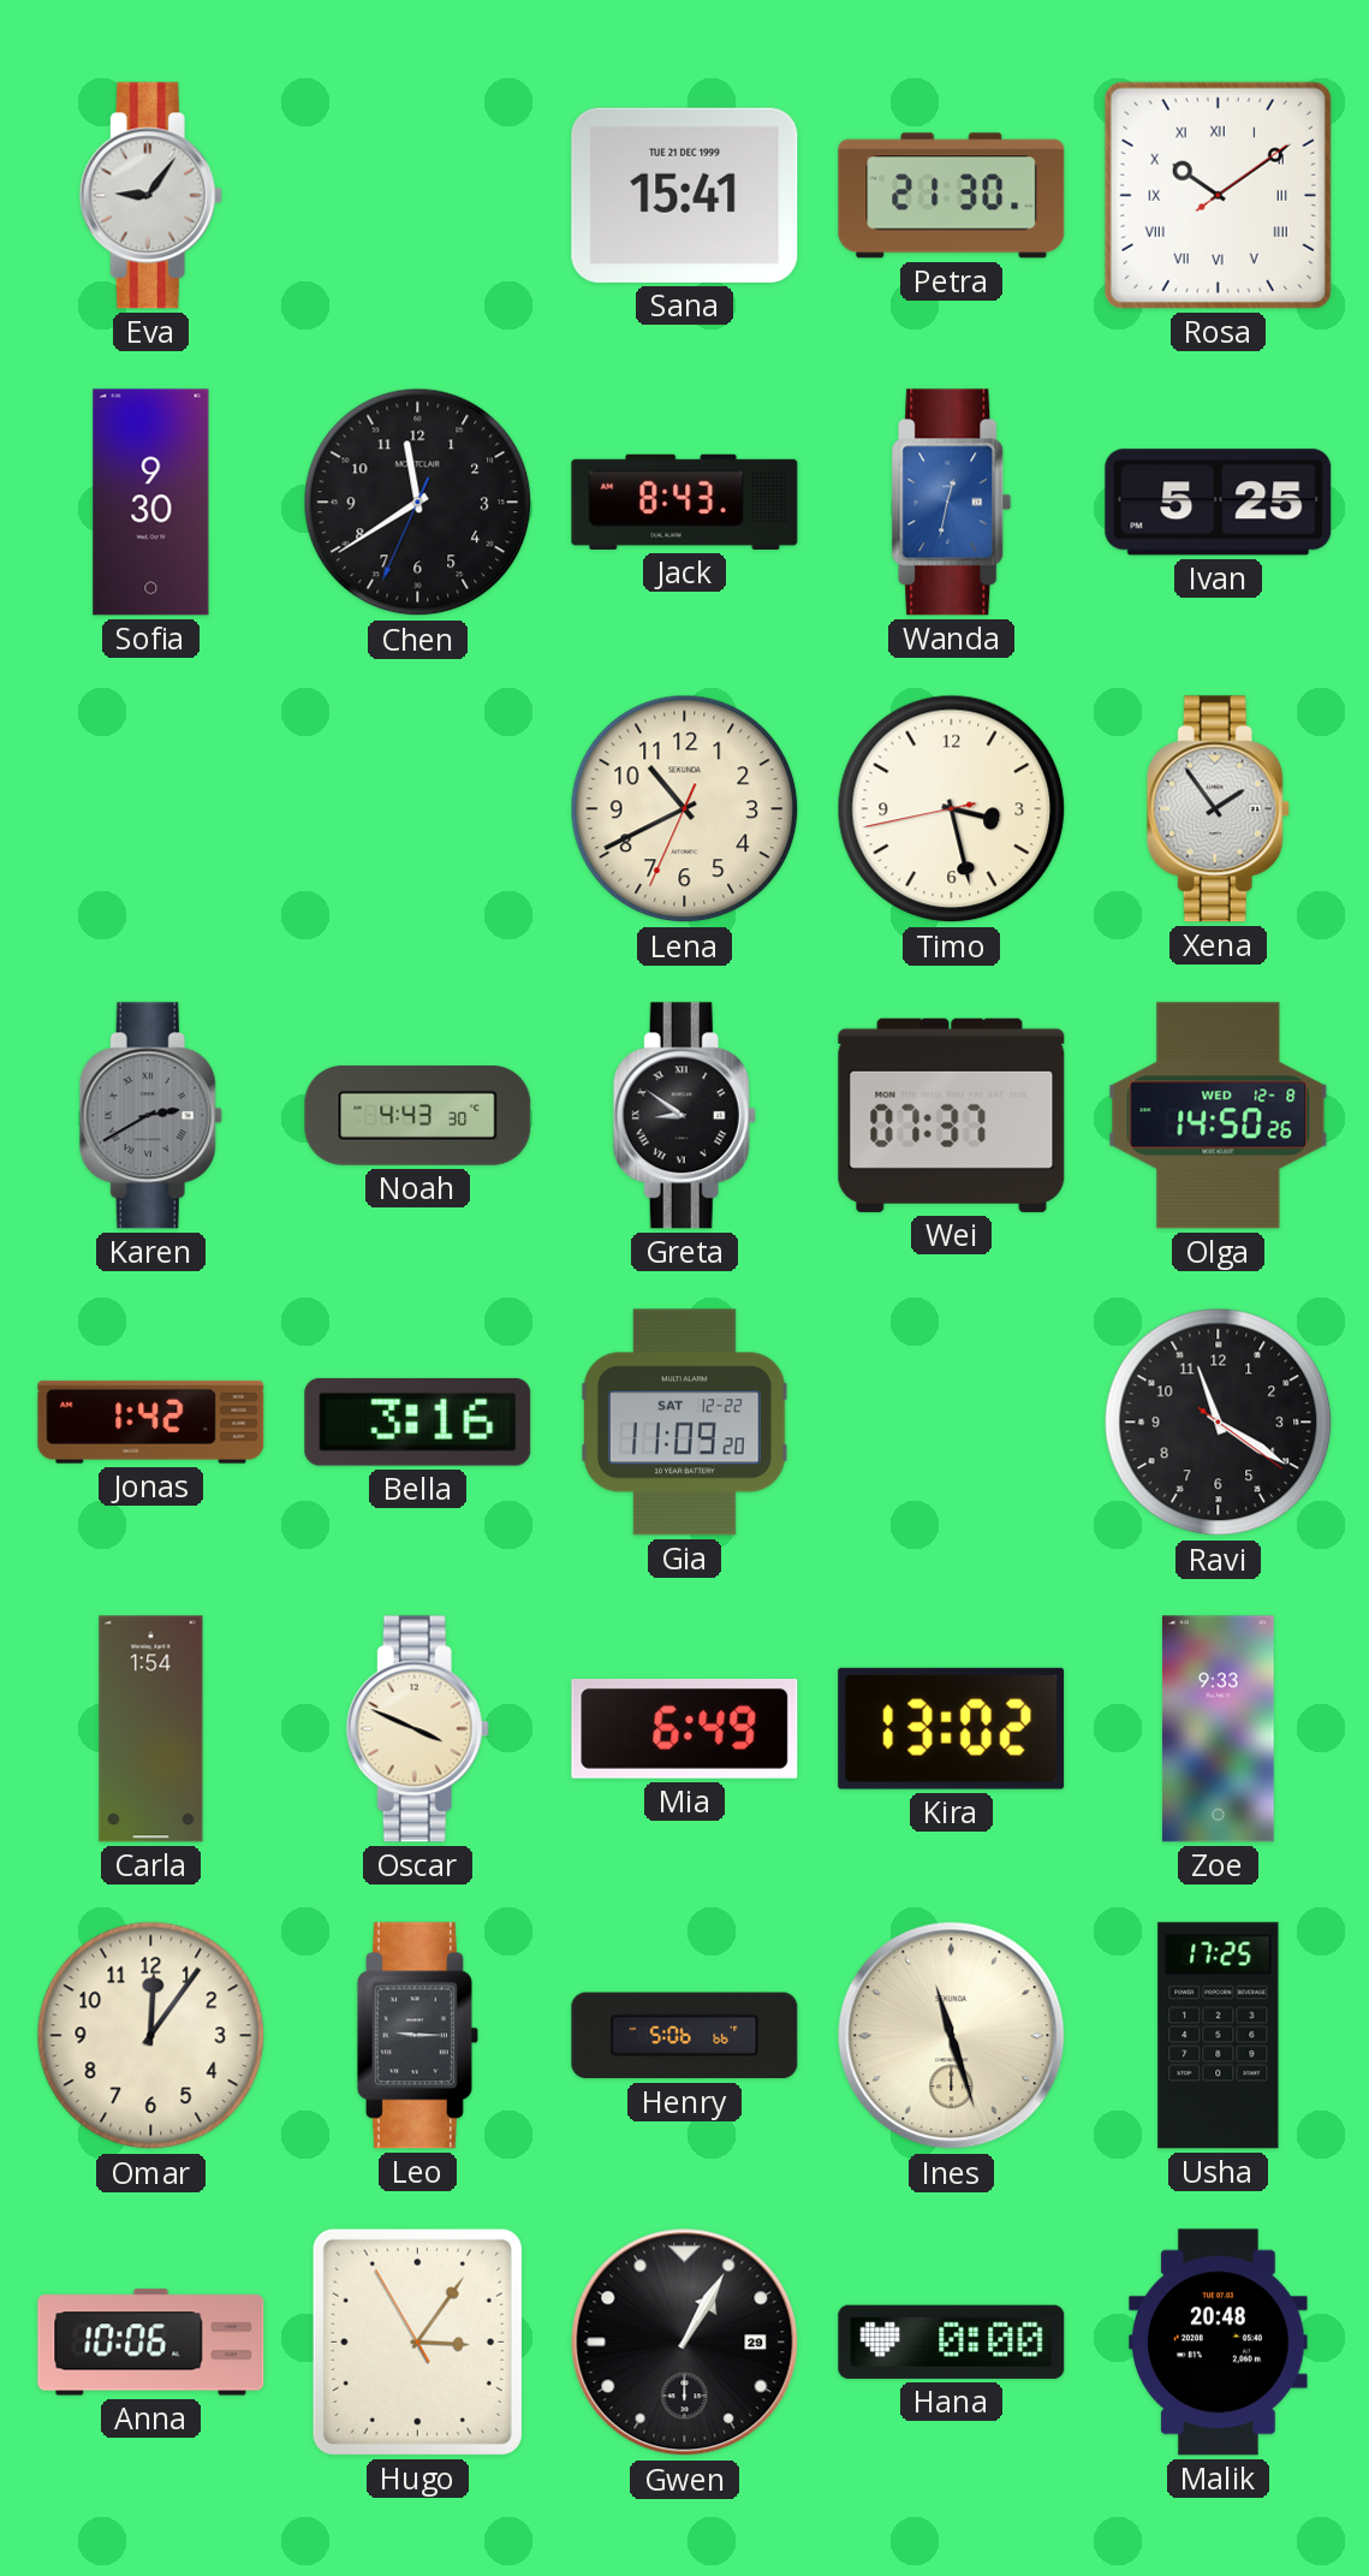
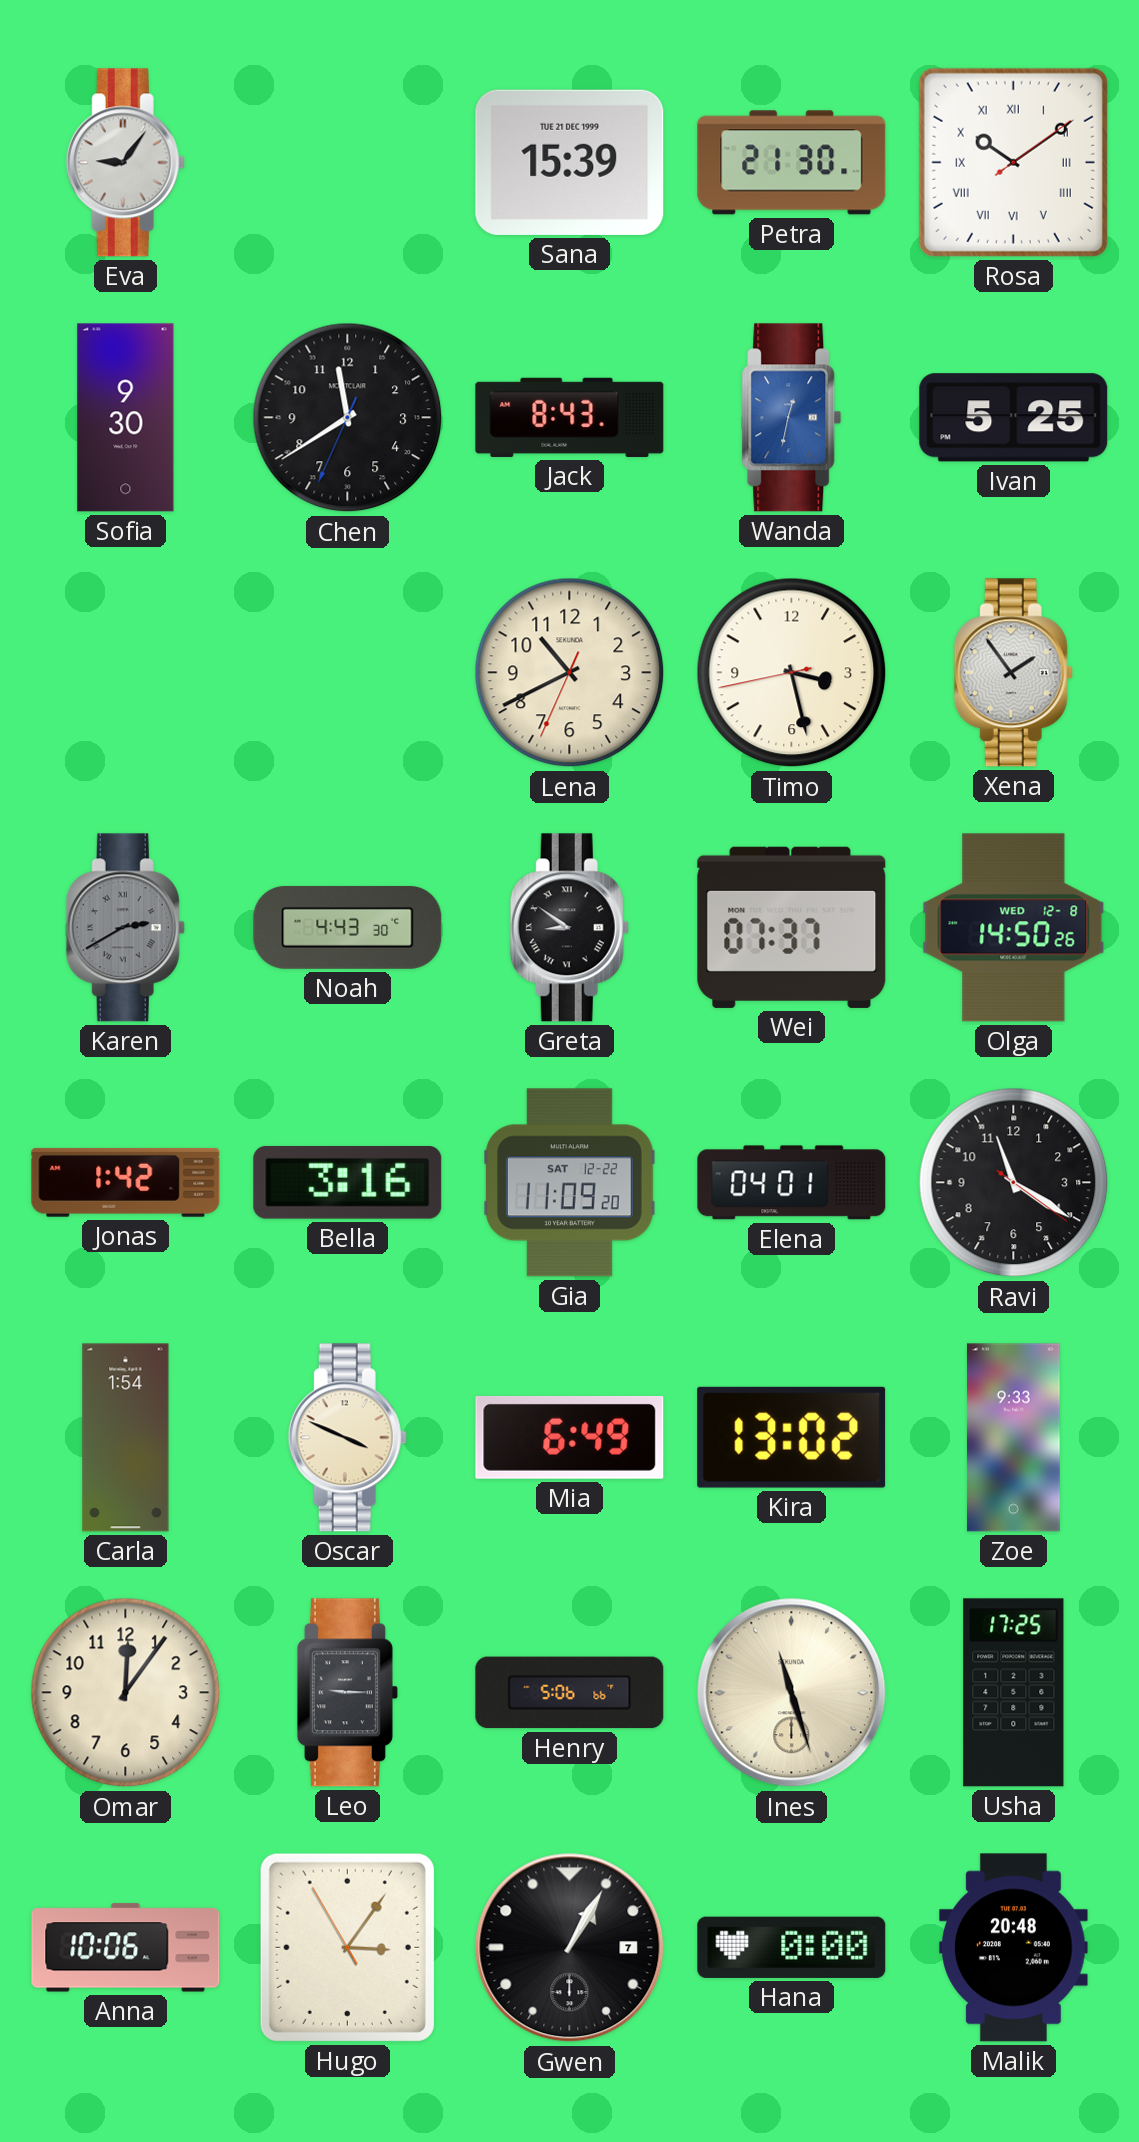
Sana: 15:41 -> 15:39
Elena: none -> 04:01
Gwen date: 29 -> 7
